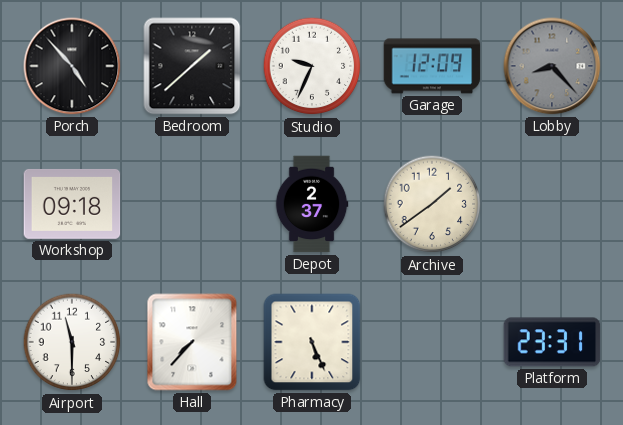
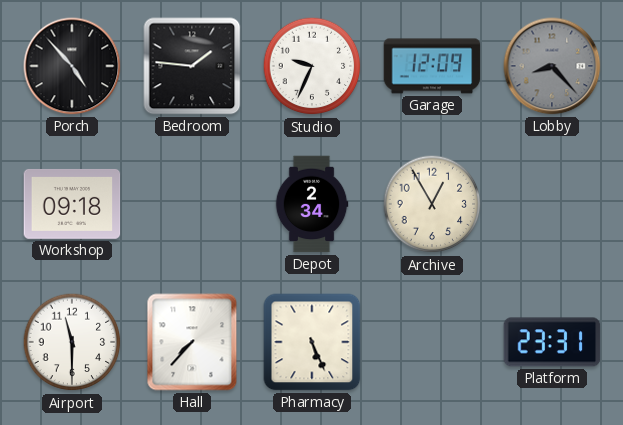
Bedroom: 1:38 -> 1:46
Depot: 2:37 -> 2:34
Archive: 1:39 -> 12:55
